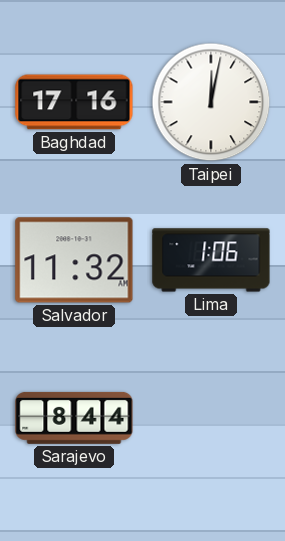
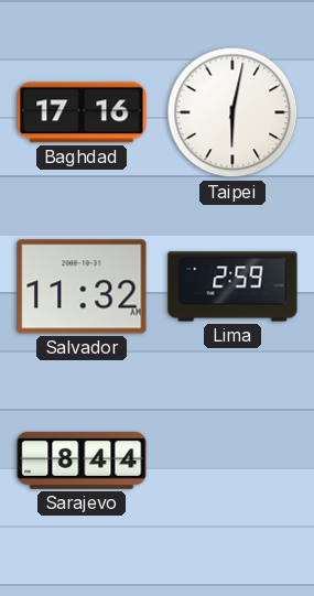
Taipei: 12:02 -> 6:02
Lima: 1:06 -> 2:59
